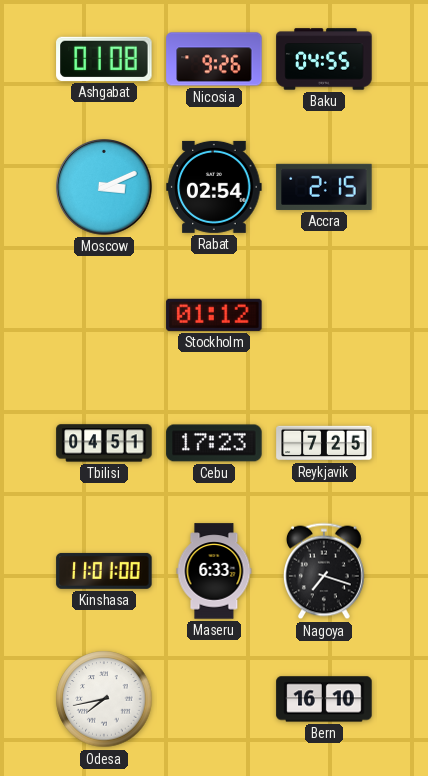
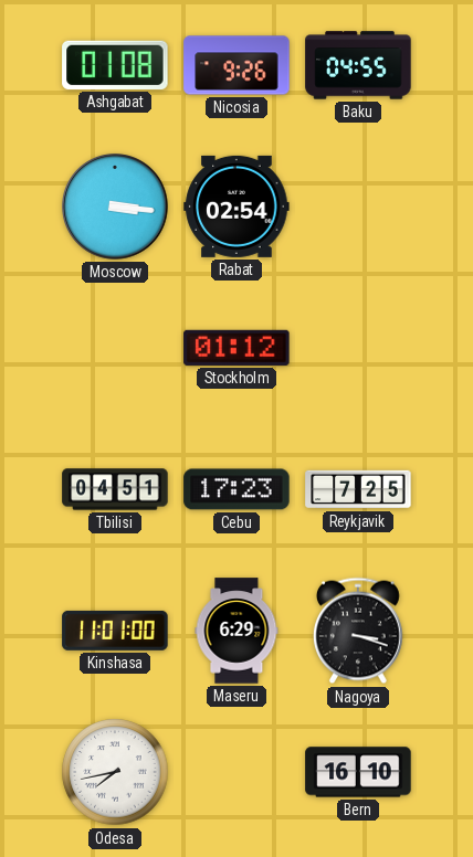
Moscow: 3:11 -> 3:16
Accra: 2:15 -> none
Maseru: 6:33 -> 6:29
Nagoya: 7:18 -> 3:18
